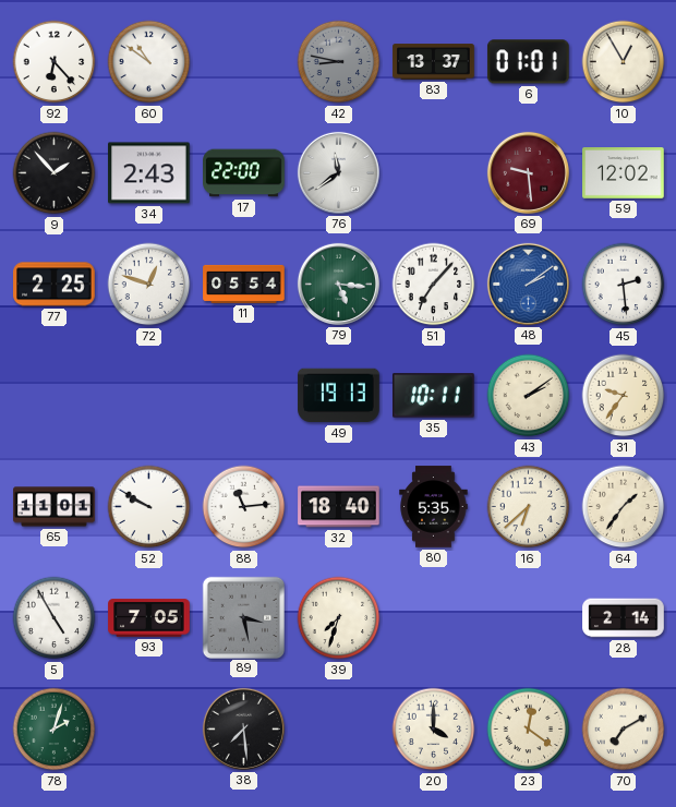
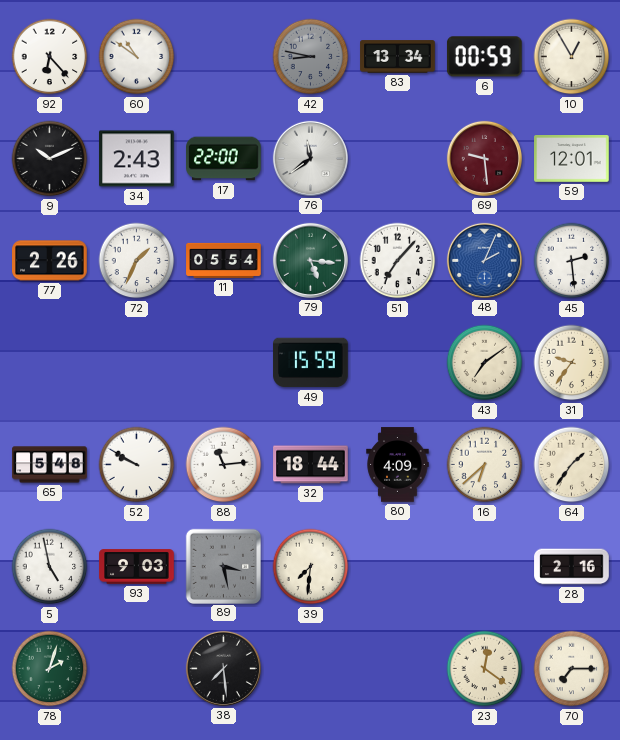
83: 13:37 -> 13:34
6: 01:01 -> 00:59
9: 1:53 -> 10:11
59: 12:02 -> 12:01
77: 2:25 -> 2:26
72: 12:48 -> 1:34
48: 2:09 -> 2:04
49: 19:13 -> 15:59
35: 10:11 -> none
43: 2:09 -> 7:09
65: 11:01 -> 5:48
32: 18:40 -> 18:44
80: 5:35 -> 4:09
5: 4:55 -> 4:58
93: 7:05 -> 9:03
39: 7:33 -> 7:31
28: 2:14 -> 2:16
20: 4:00 -> none
70: 7:10 -> 7:15
